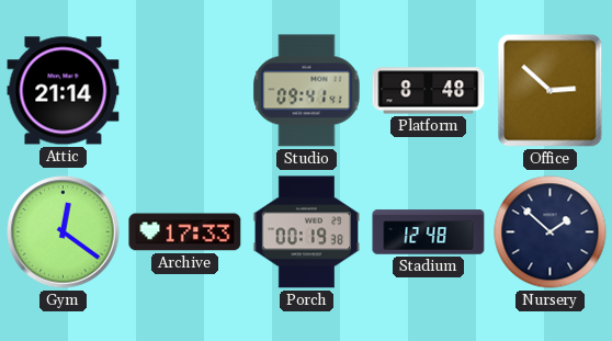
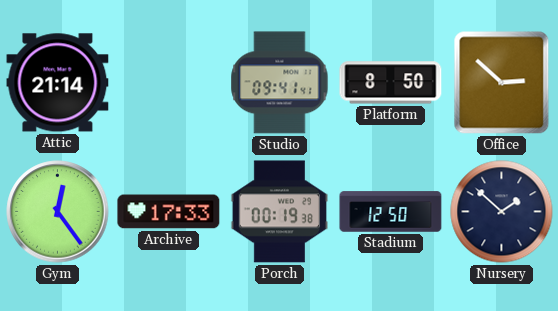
Platform: 8:48 -> 8:50
Gym: 12:21 -> 12:24
Stadium: 12:48 -> 12:50
